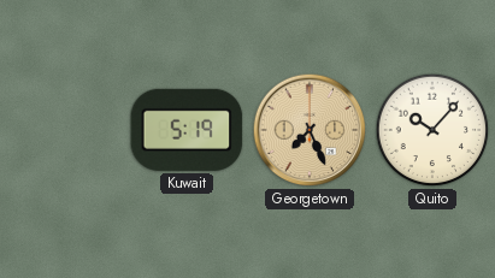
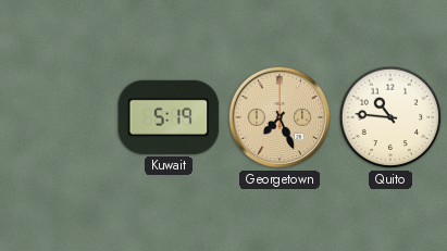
Quito: 10:07 -> 10:46
